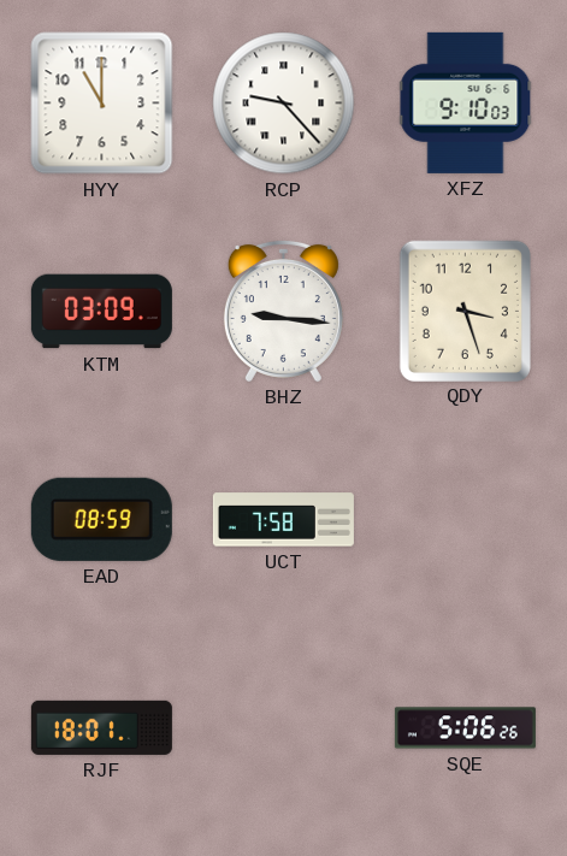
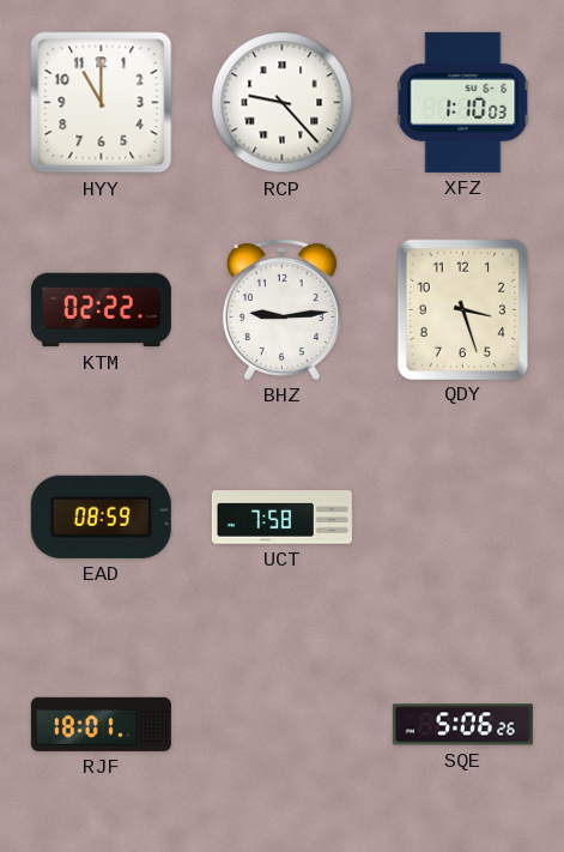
XFZ: 9:10 -> 1:10
KTM: 03:09 -> 02:22
BHZ: 9:16 -> 9:14
